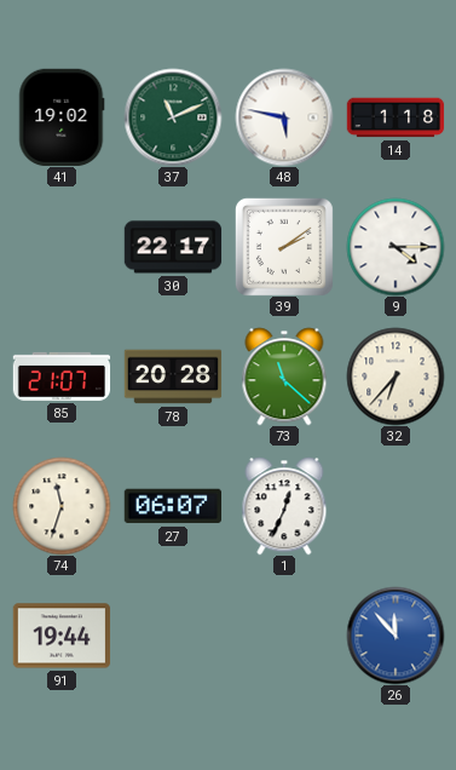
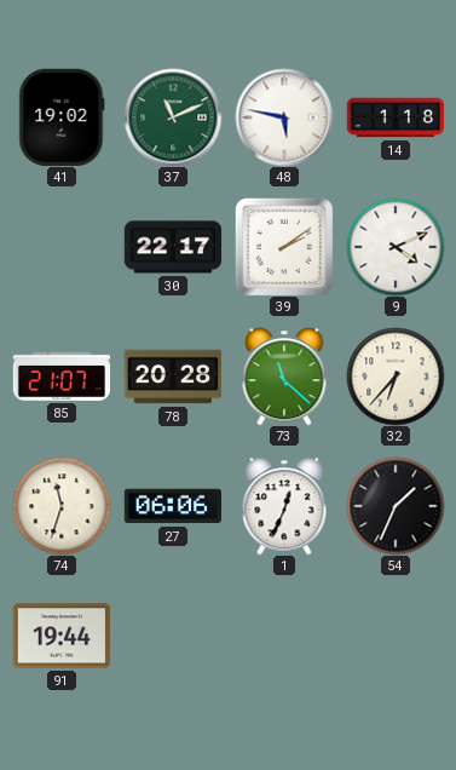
9: 4:15 -> 4:11
27: 06:07 -> 06:06
54: none -> 1:34
26: 11:53 -> none
